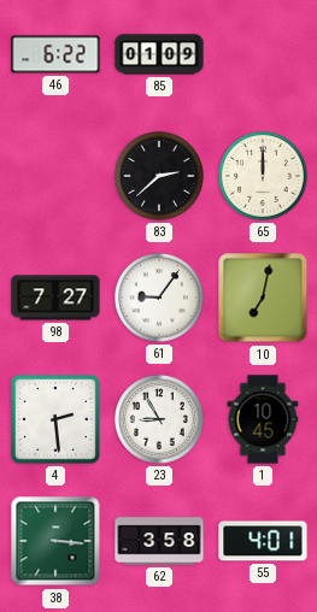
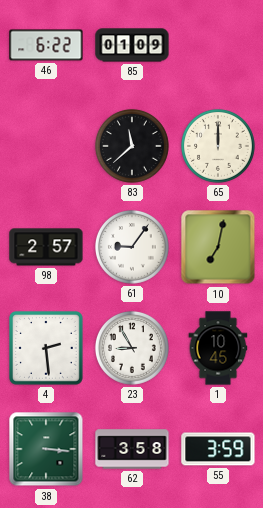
83: 2:38 -> 11:38
98: 7:27 -> 2:57
55: 4:01 -> 3:59
